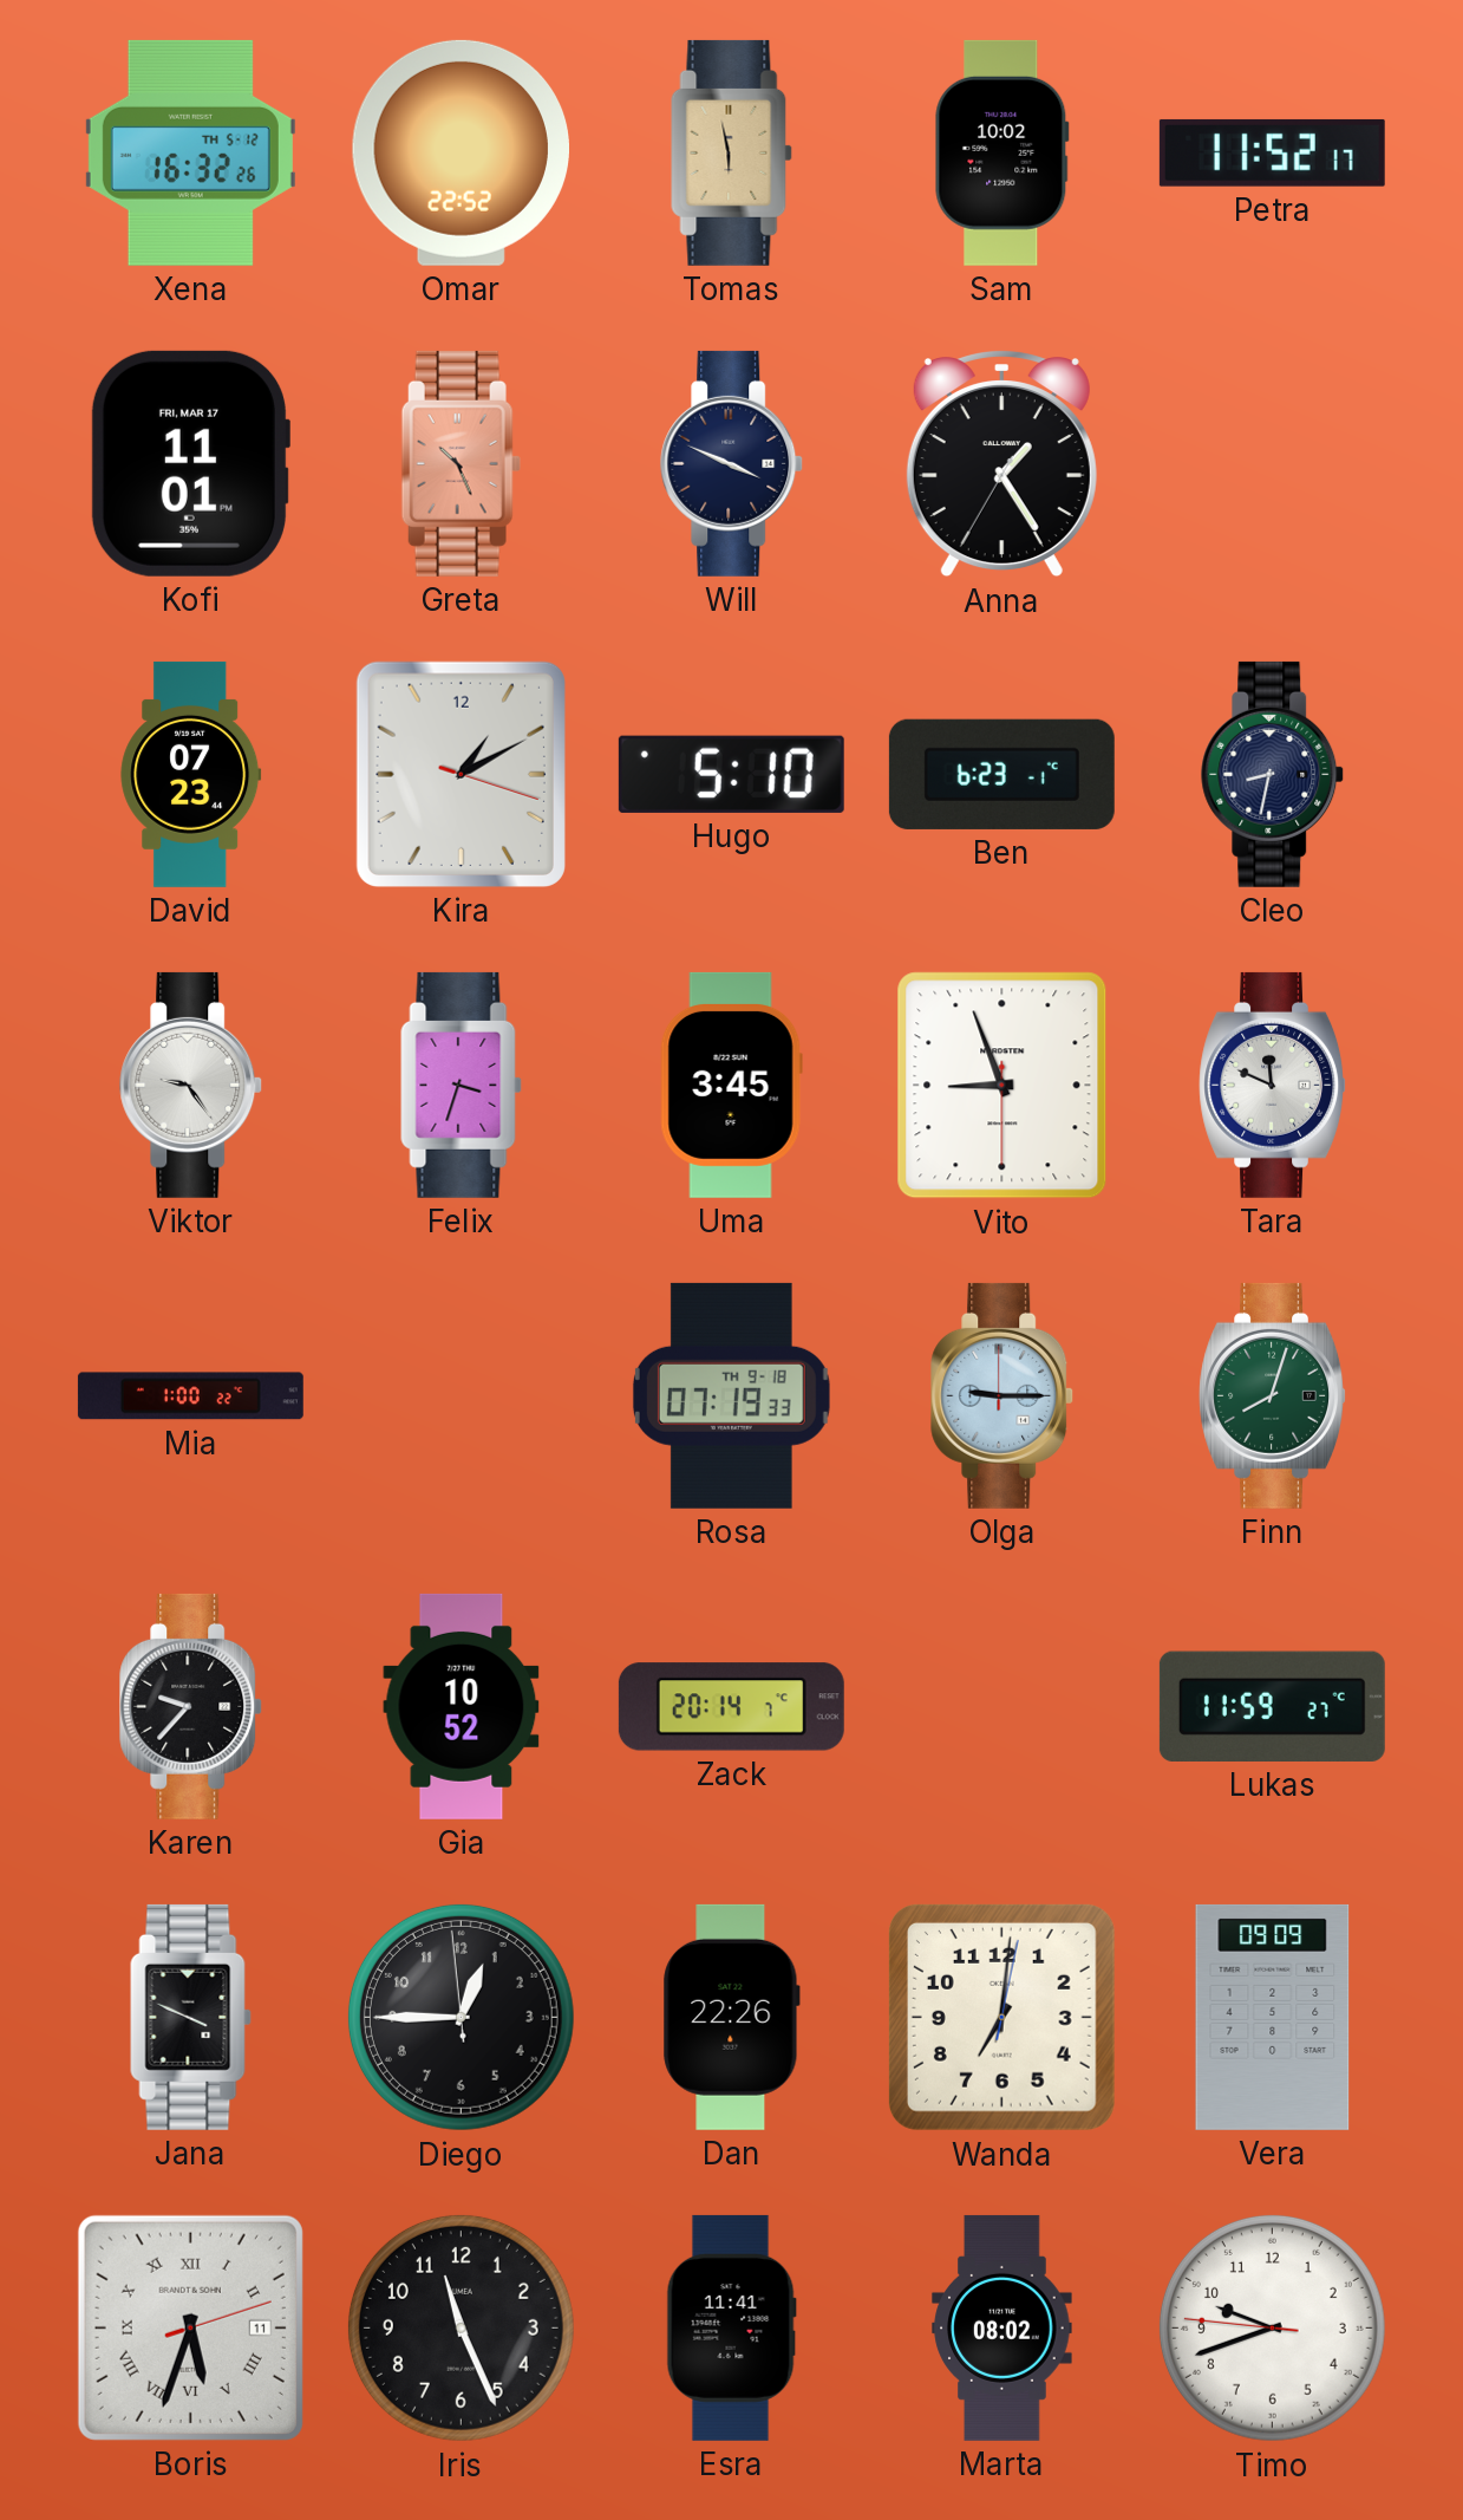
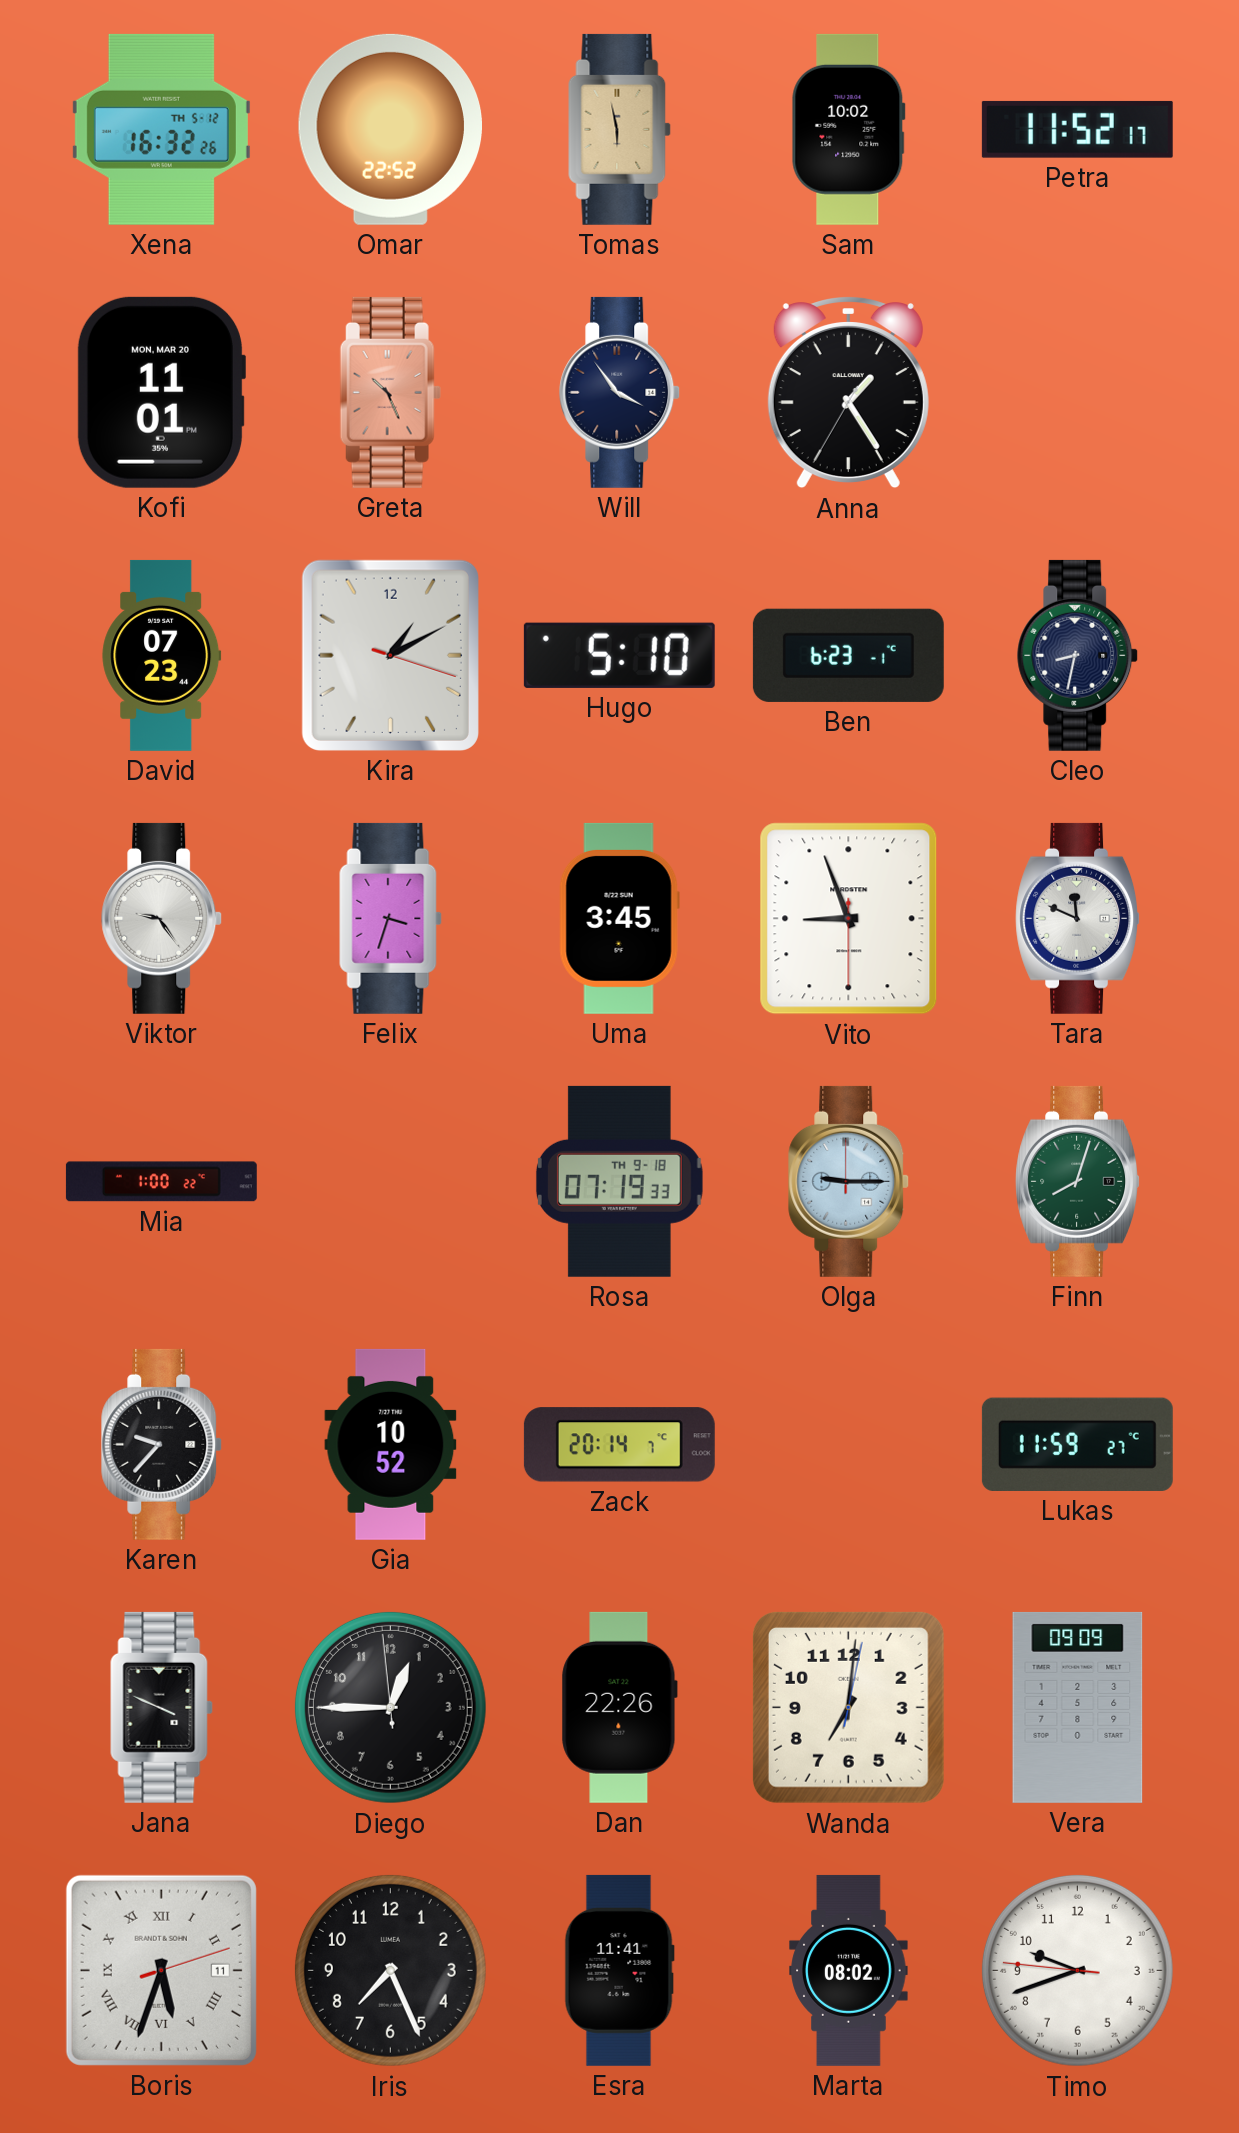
Kofi date: FRI, MAR 17 -> MON, MAR 20
Will: 3:49 -> 3:54
Iris: 11:26 -> 7:26
